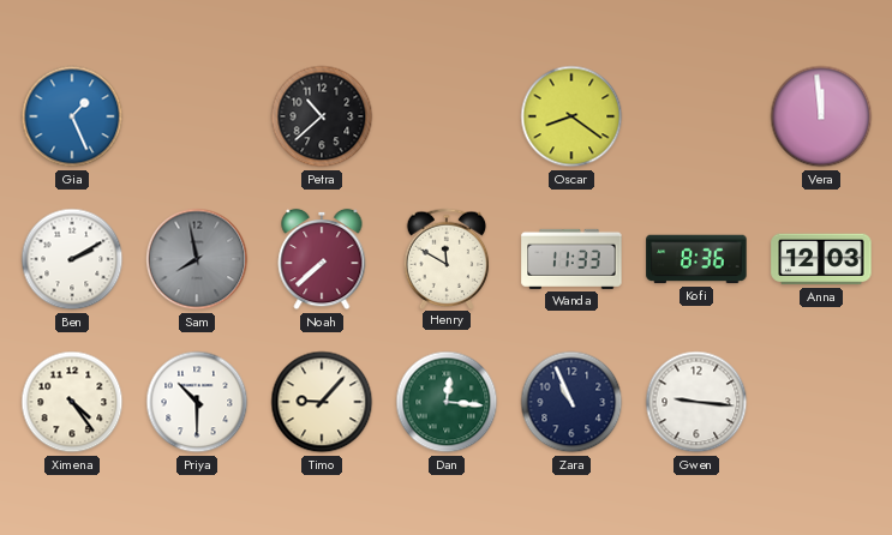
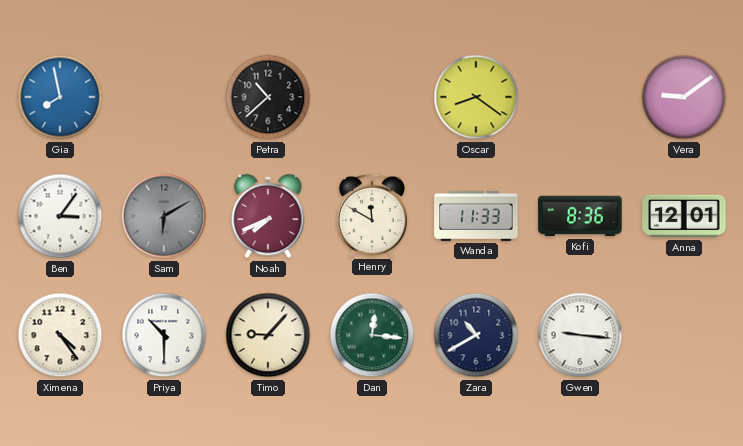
Gia: 1:26 -> 7:58
Vera: 11:59 -> 9:09
Ben: 2:10 -> 3:06
Sam: 7:58 -> 6:10
Noah: 7:38 -> 7:41
Anna: 12:03 -> 12:01
Zara: 10:56 -> 10:40
